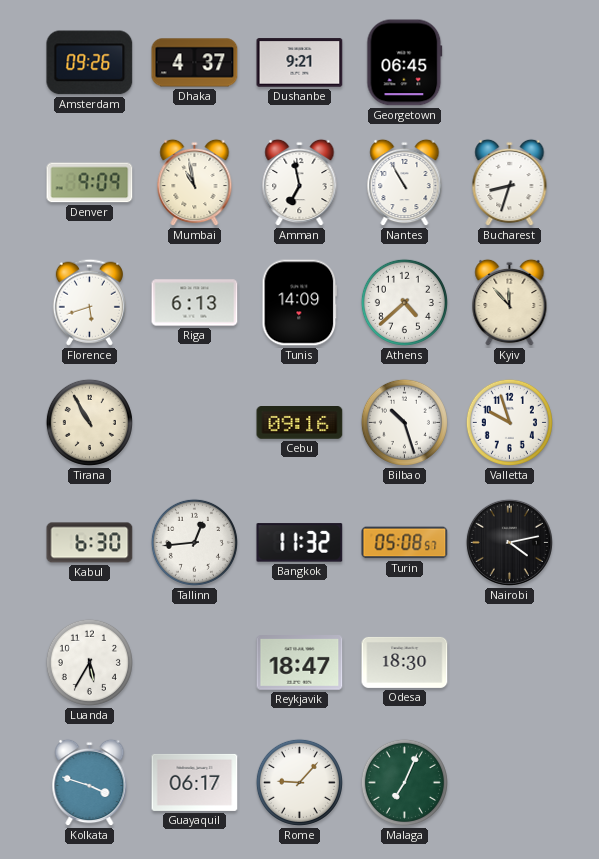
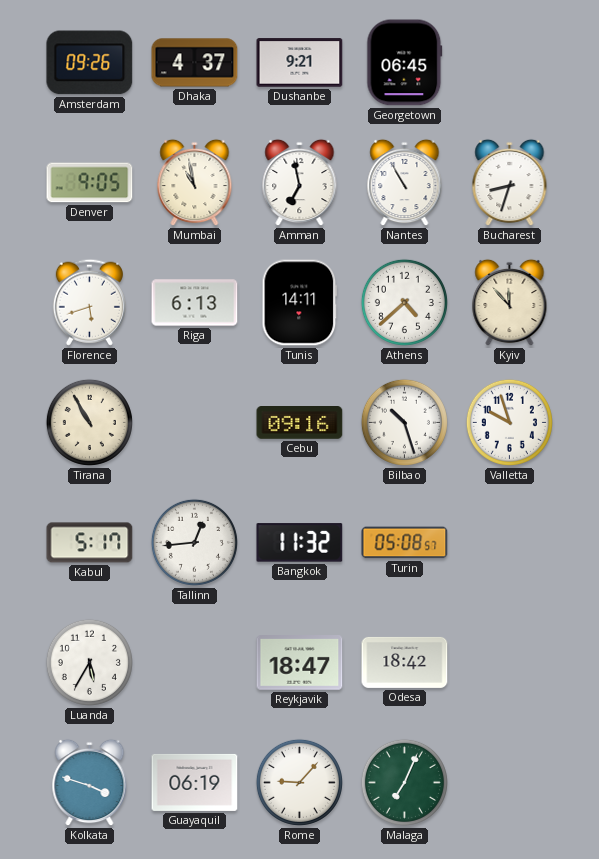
Denver: 9:09 -> 9:05
Tunis: 14:09 -> 14:11
Kabul: 6:30 -> 5:17
Nairobi: 4:13 -> none
Odesa: 18:30 -> 18:42
Guayaquil: 06:17 -> 06:19
